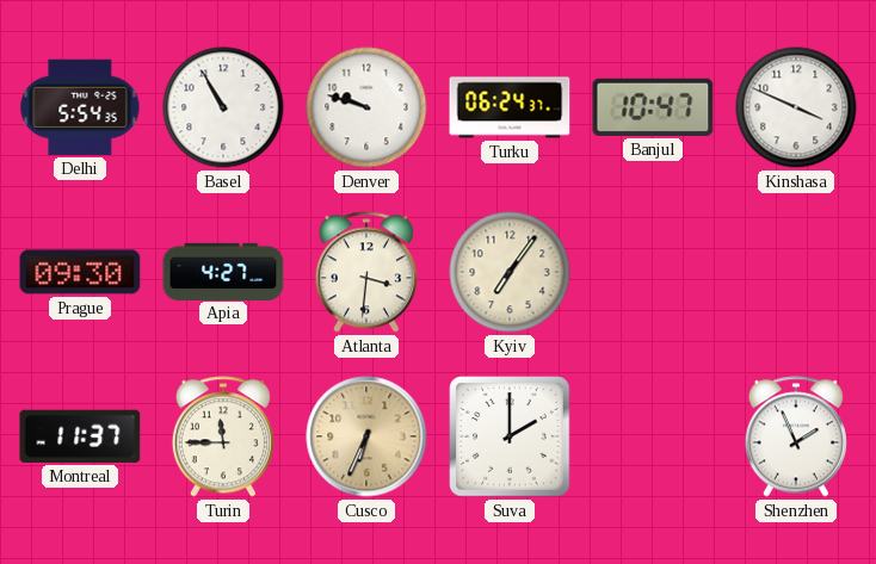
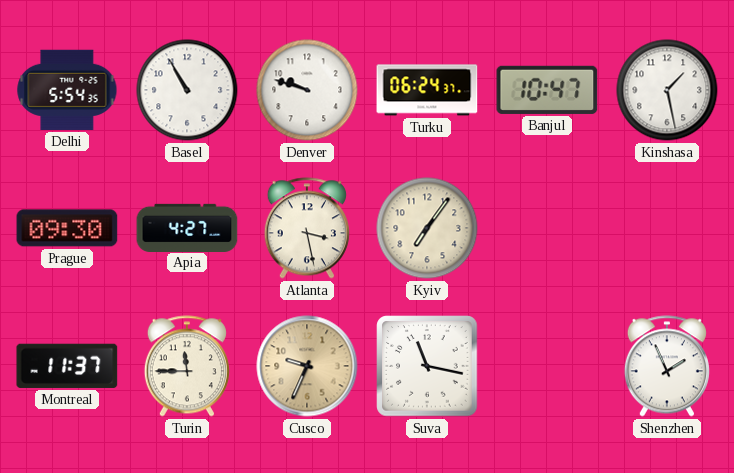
Kinshasa: 3:49 -> 1:28
Atlanta: 3:31 -> 3:28
Cusco: 6:34 -> 9:34
Suva: 2:00 -> 11:17
